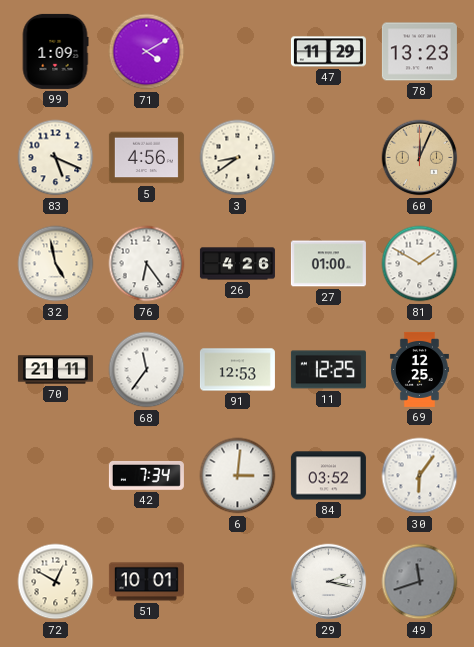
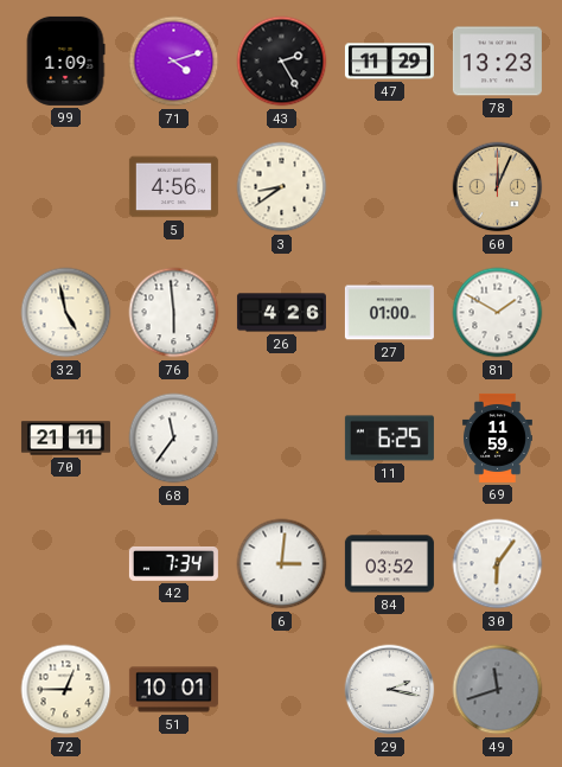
71: 4:10 -> 4:12
43: none -> 2:25
83: 5:19 -> none
76: 6:24 -> 5:59
91: 12:53 -> none
11: 12:25 -> 6:25
69: 12:25 -> 11:59
72: 12:50 -> 12:45
